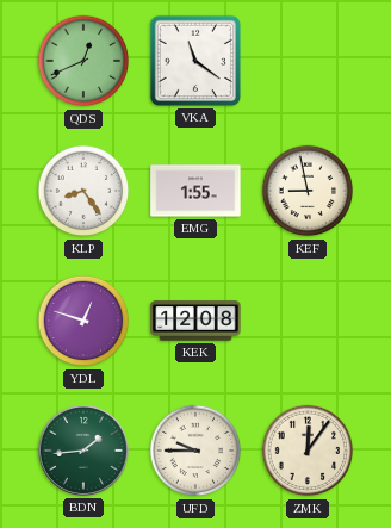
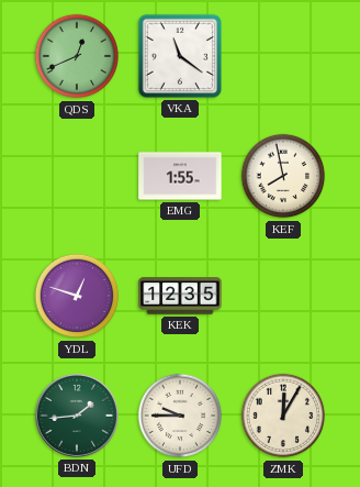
KLP: 8:24 -> none
KEF: 8:58 -> 7:58
KEK: 12:08 -> 12:35
ZMK: 12:06 -> 12:05
